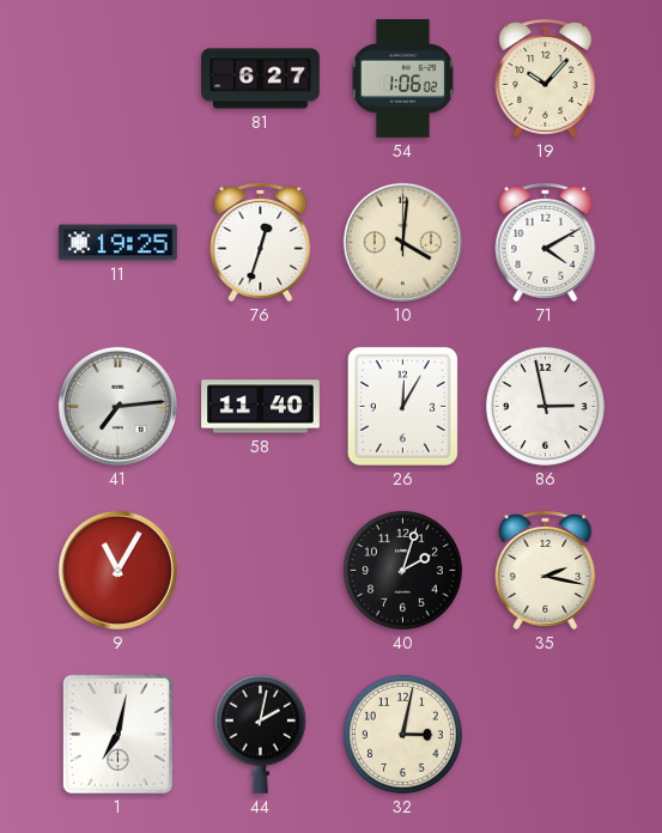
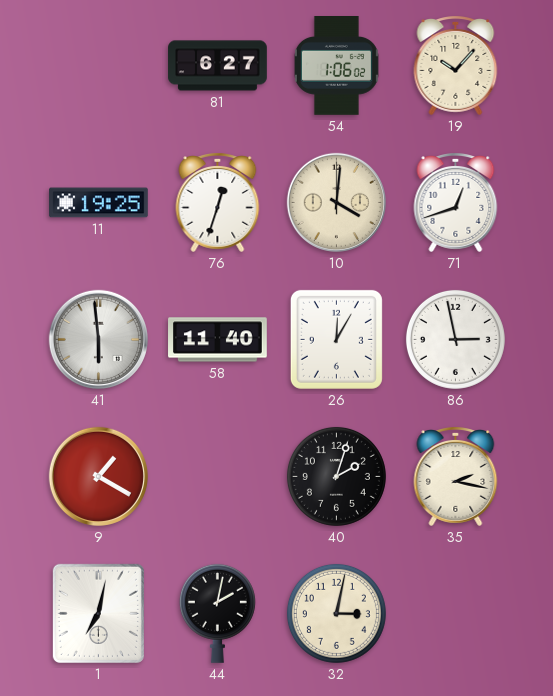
71: 4:10 -> 12:42
41: 7:14 -> 5:59
9: 11:05 -> 1:20
